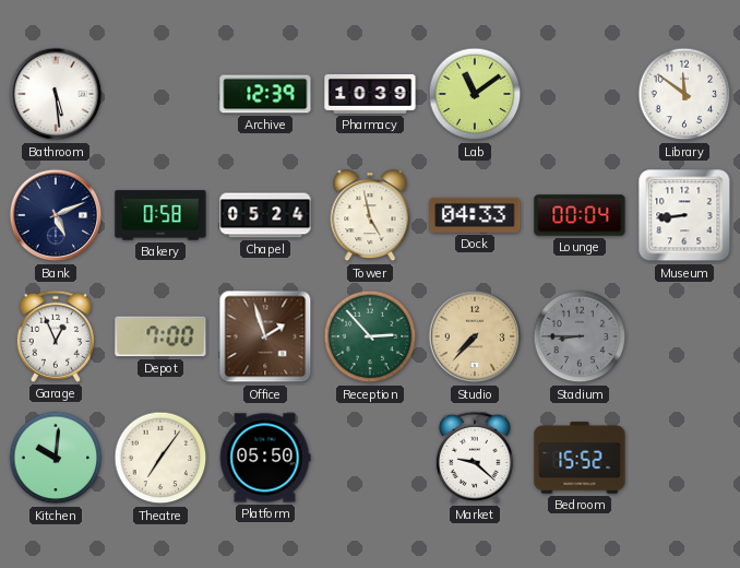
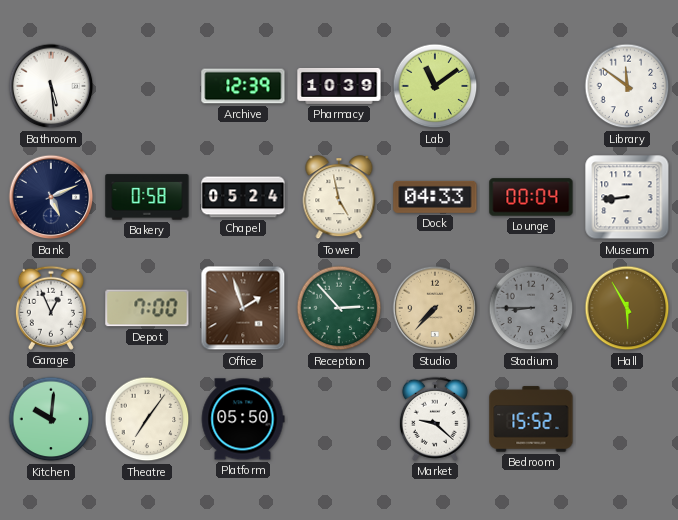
Hall: none -> 5:55
